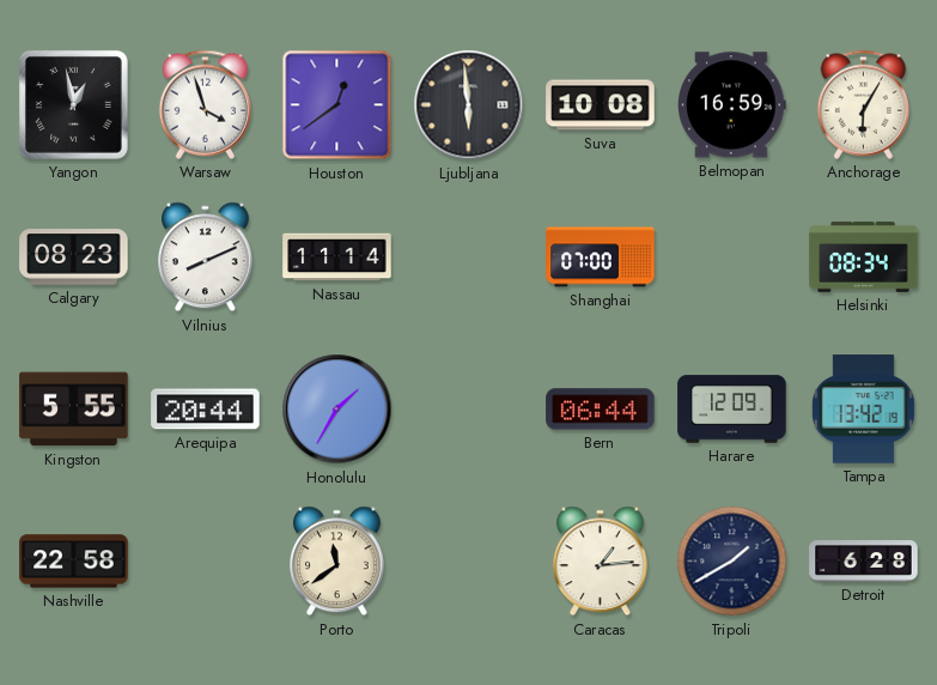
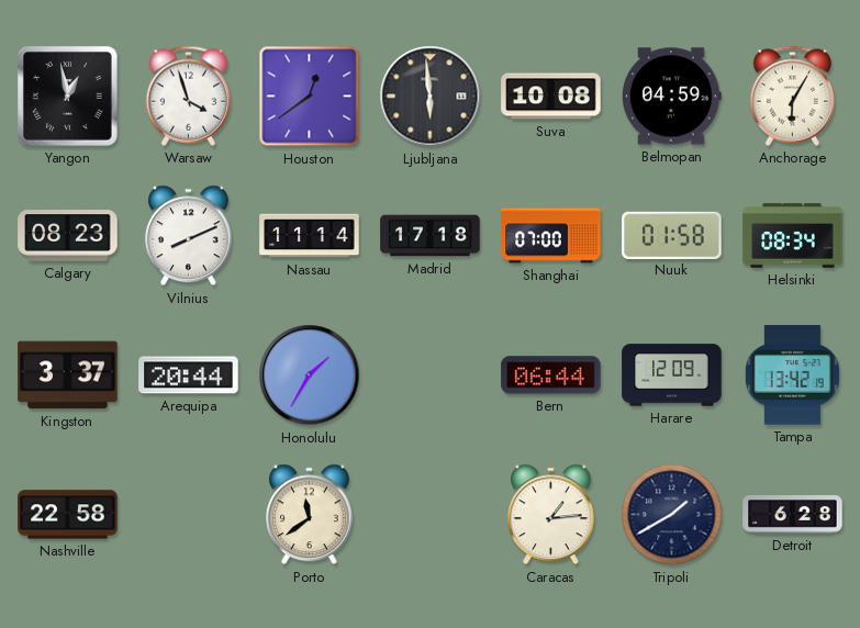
Belmopan: 16:59 -> 04:59
Madrid: none -> 17:18
Nuuk: none -> 01:58
Kingston: 5:55 -> 3:37
